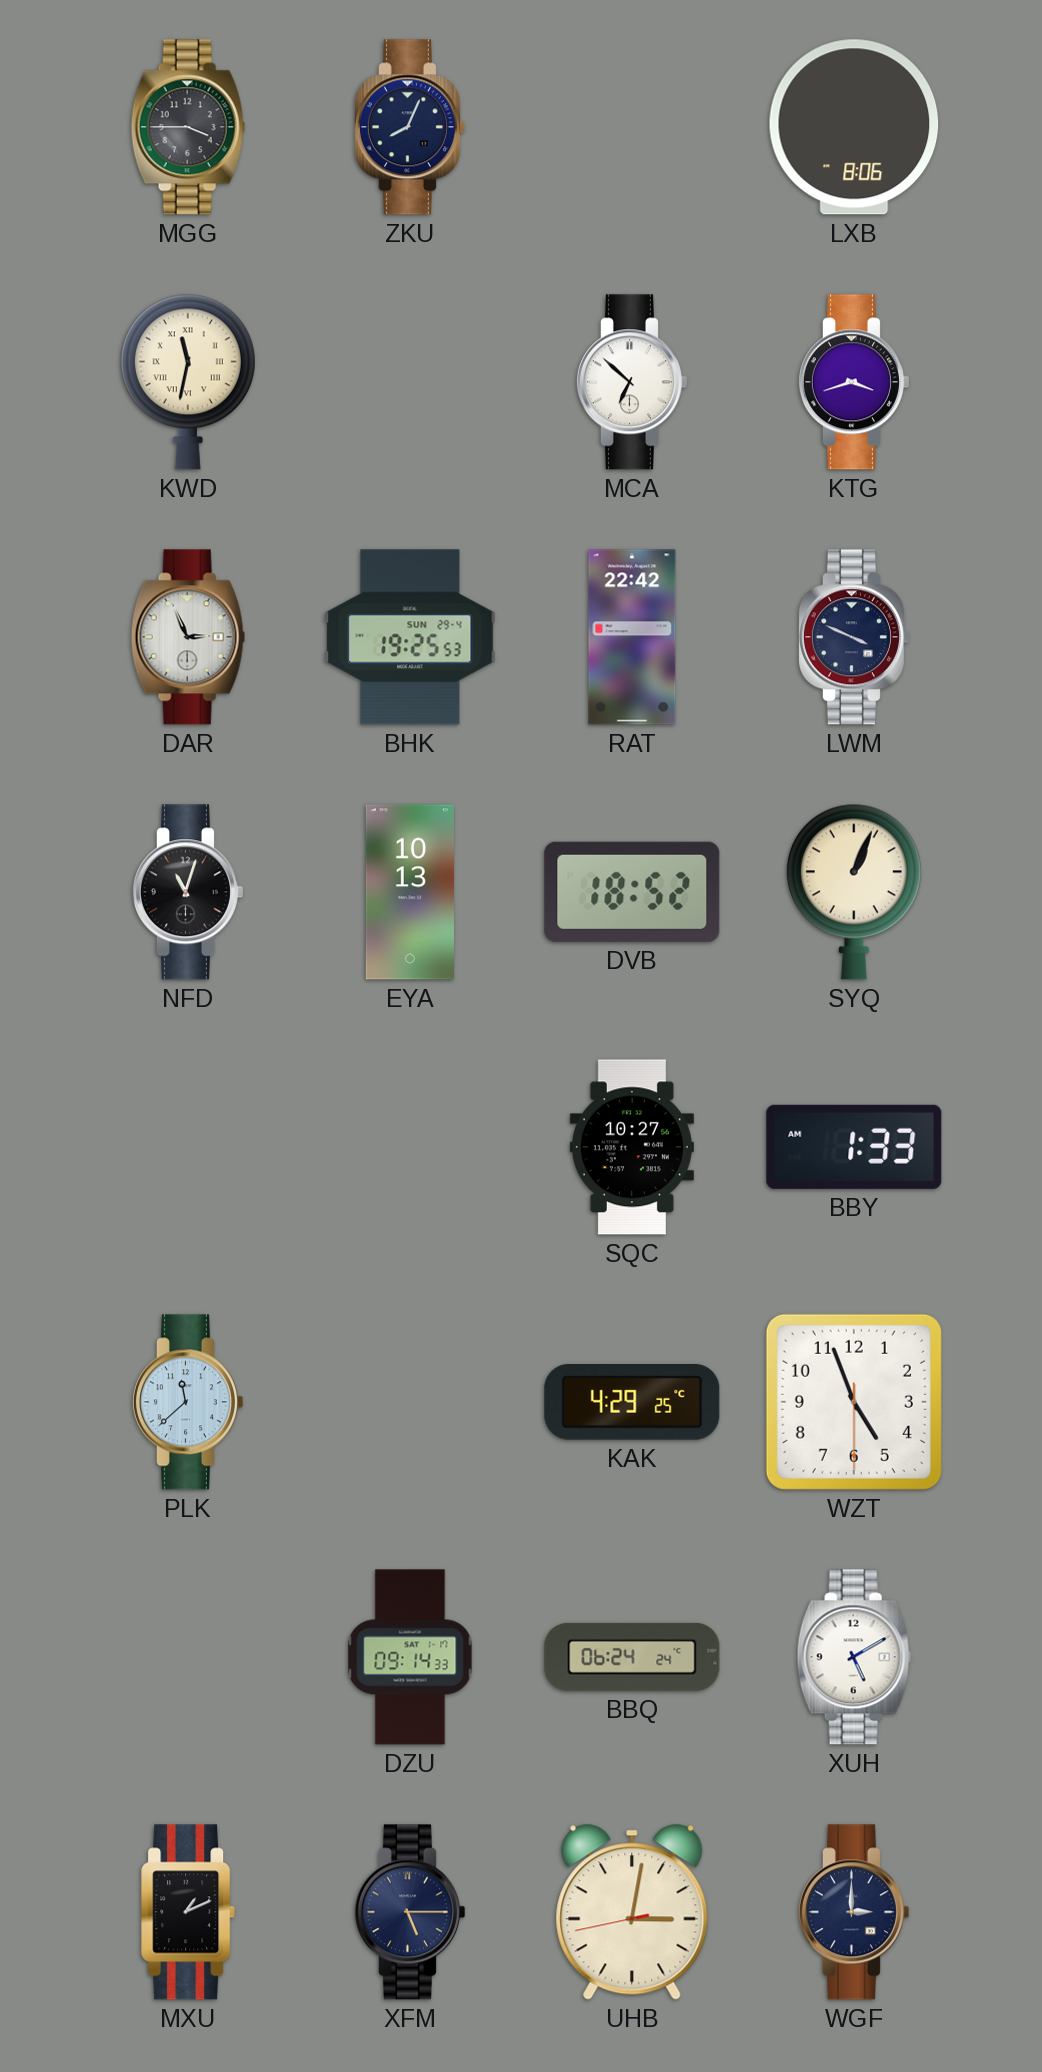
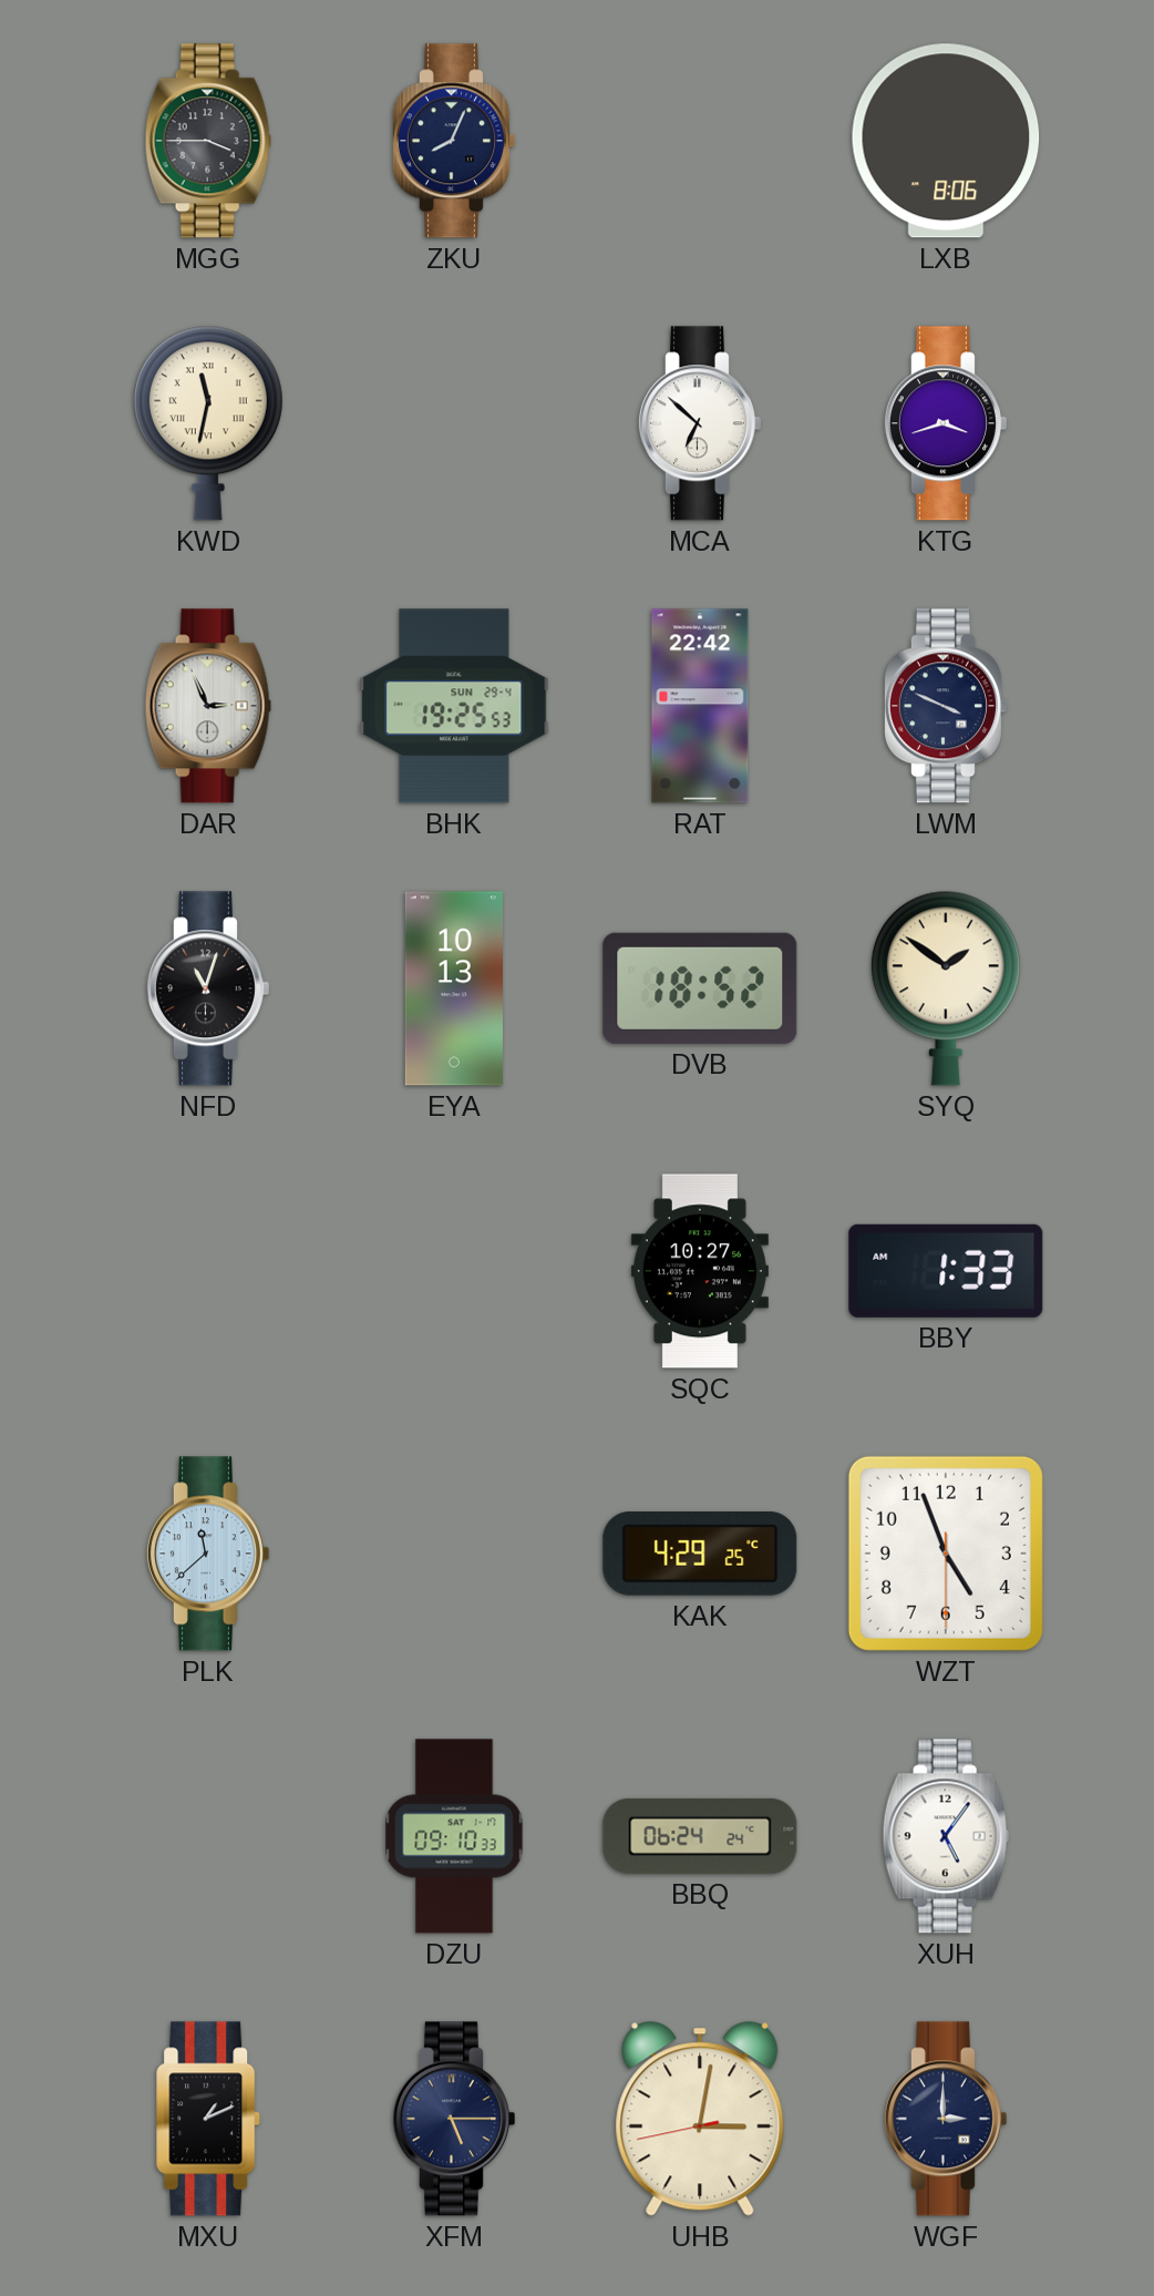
SYQ: 1:04 -> 1:51
DZU: 09:14 -> 09:10
XUH: 5:10 -> 5:06
